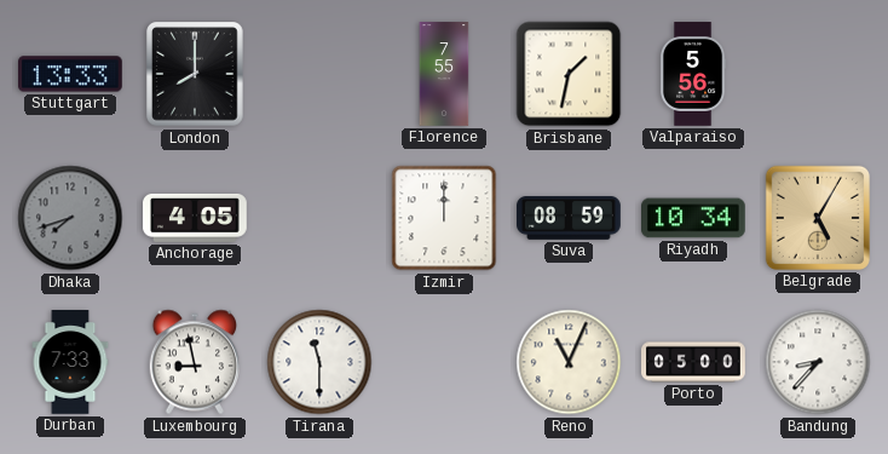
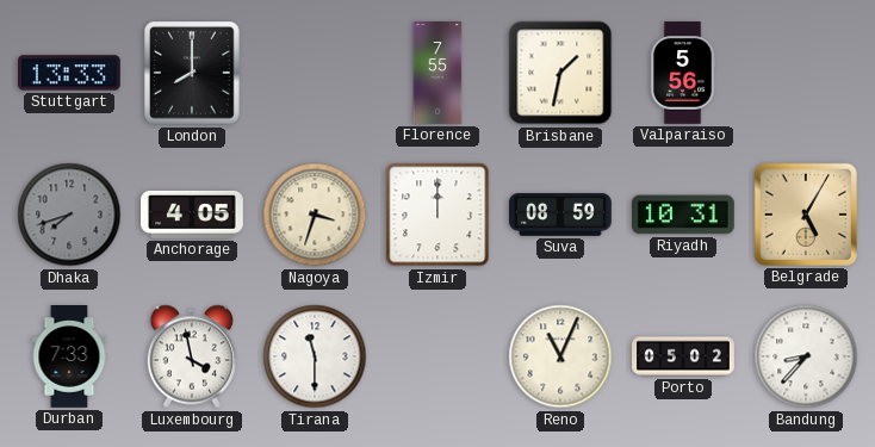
Nagoya: none -> 3:33
Riyadh: 10:34 -> 10:31
Luxembourg: 8:58 -> 3:58
Porto: 05:00 -> 05:02
